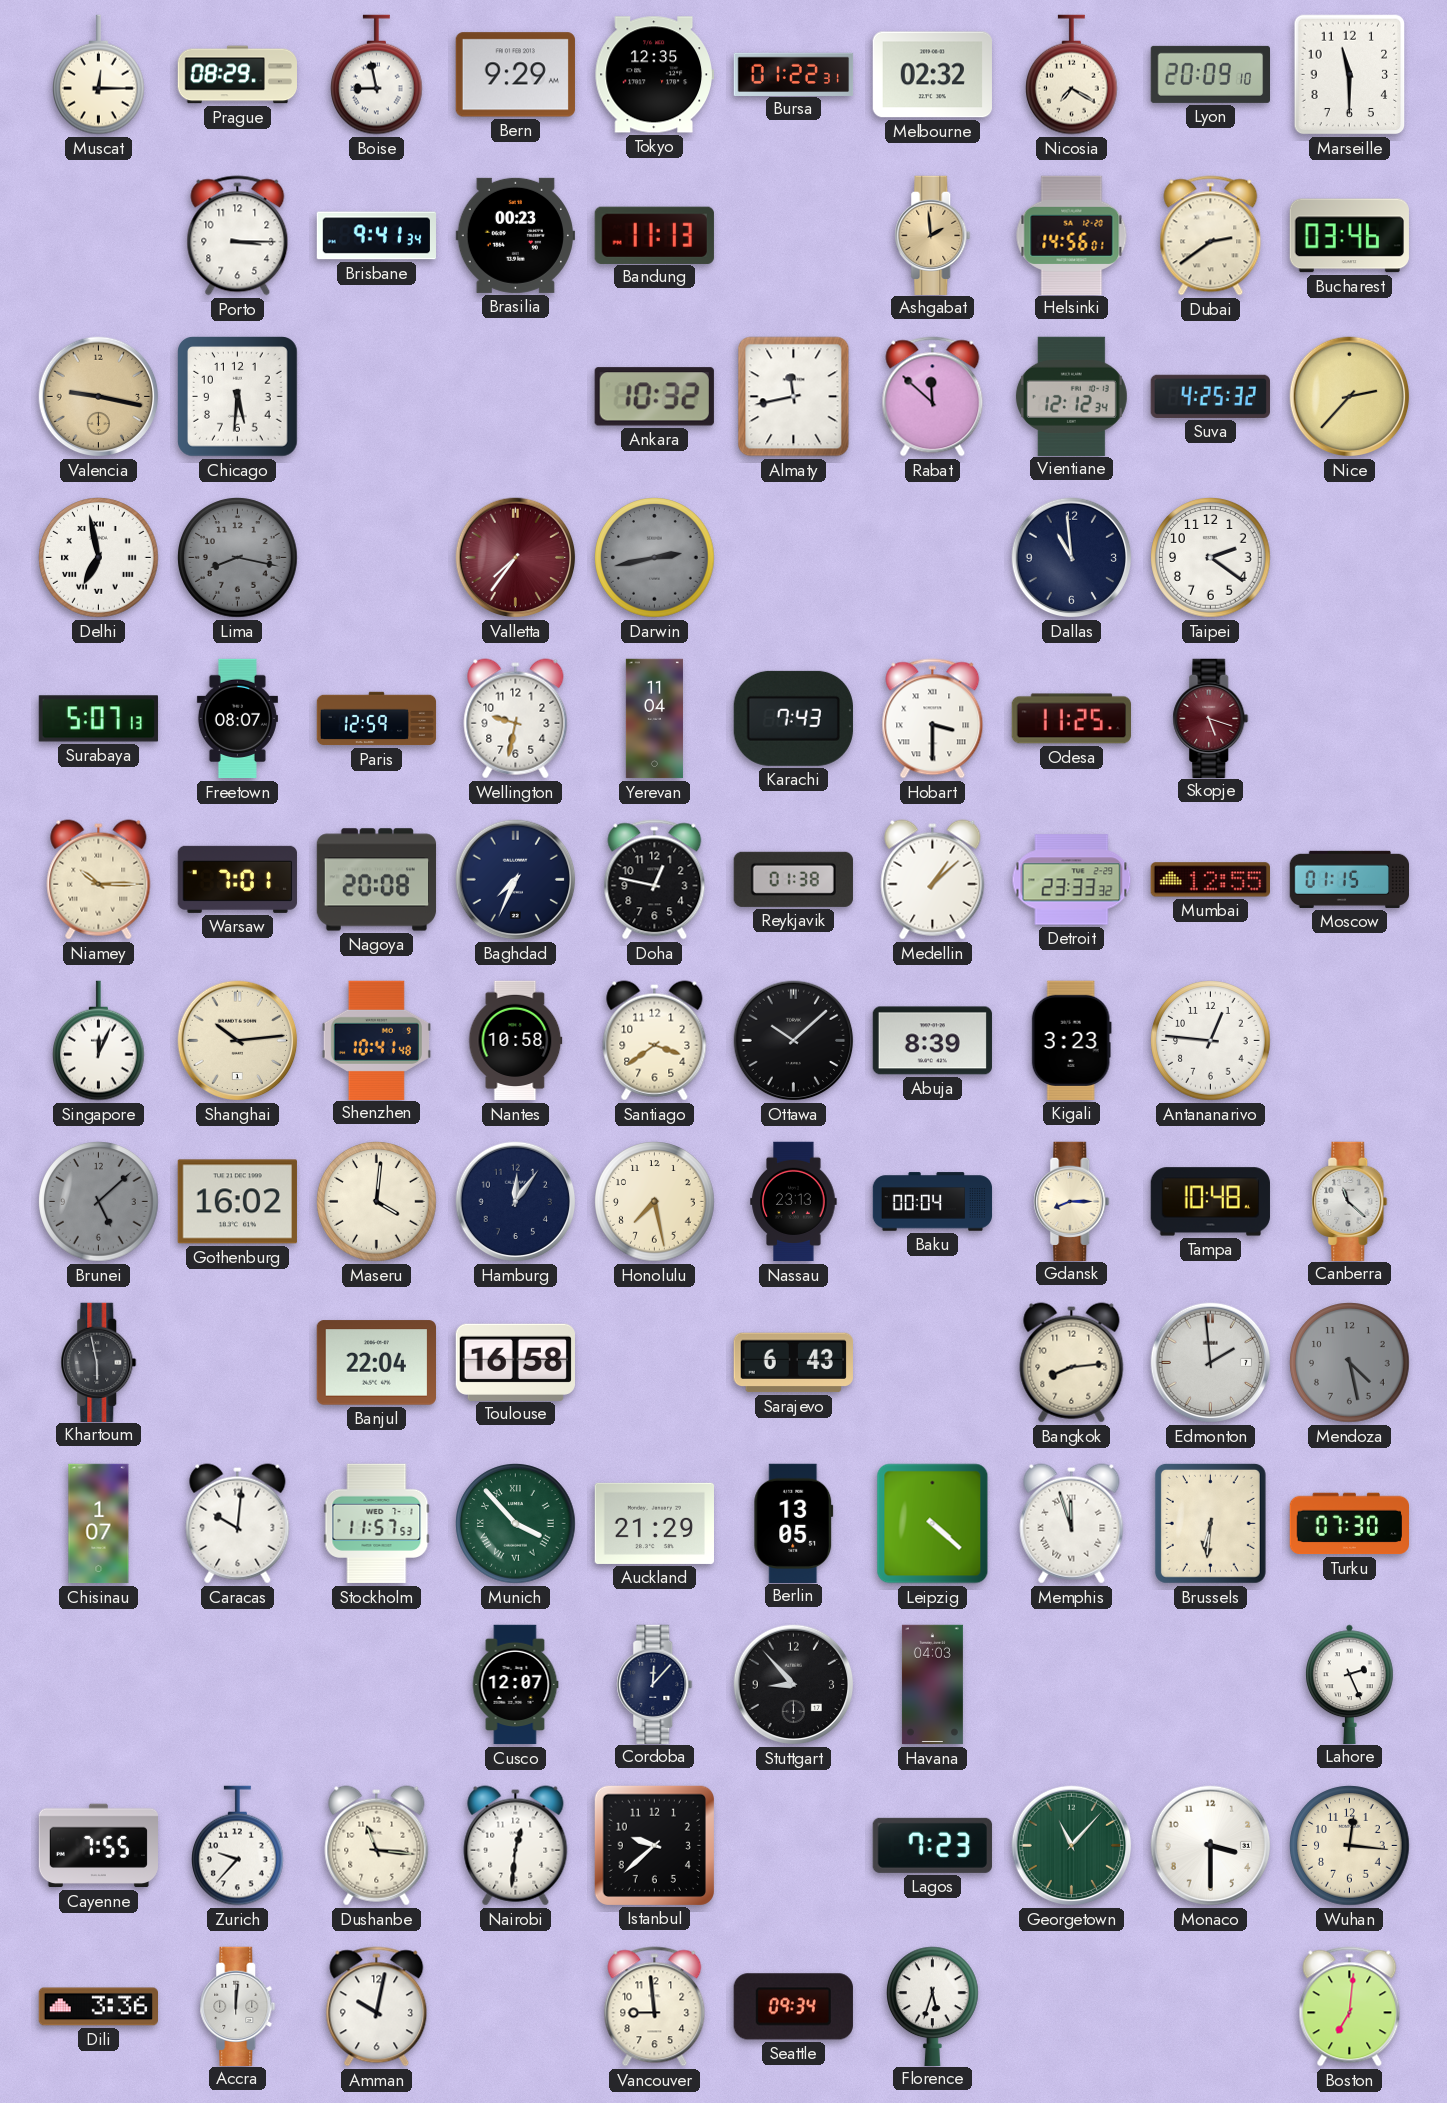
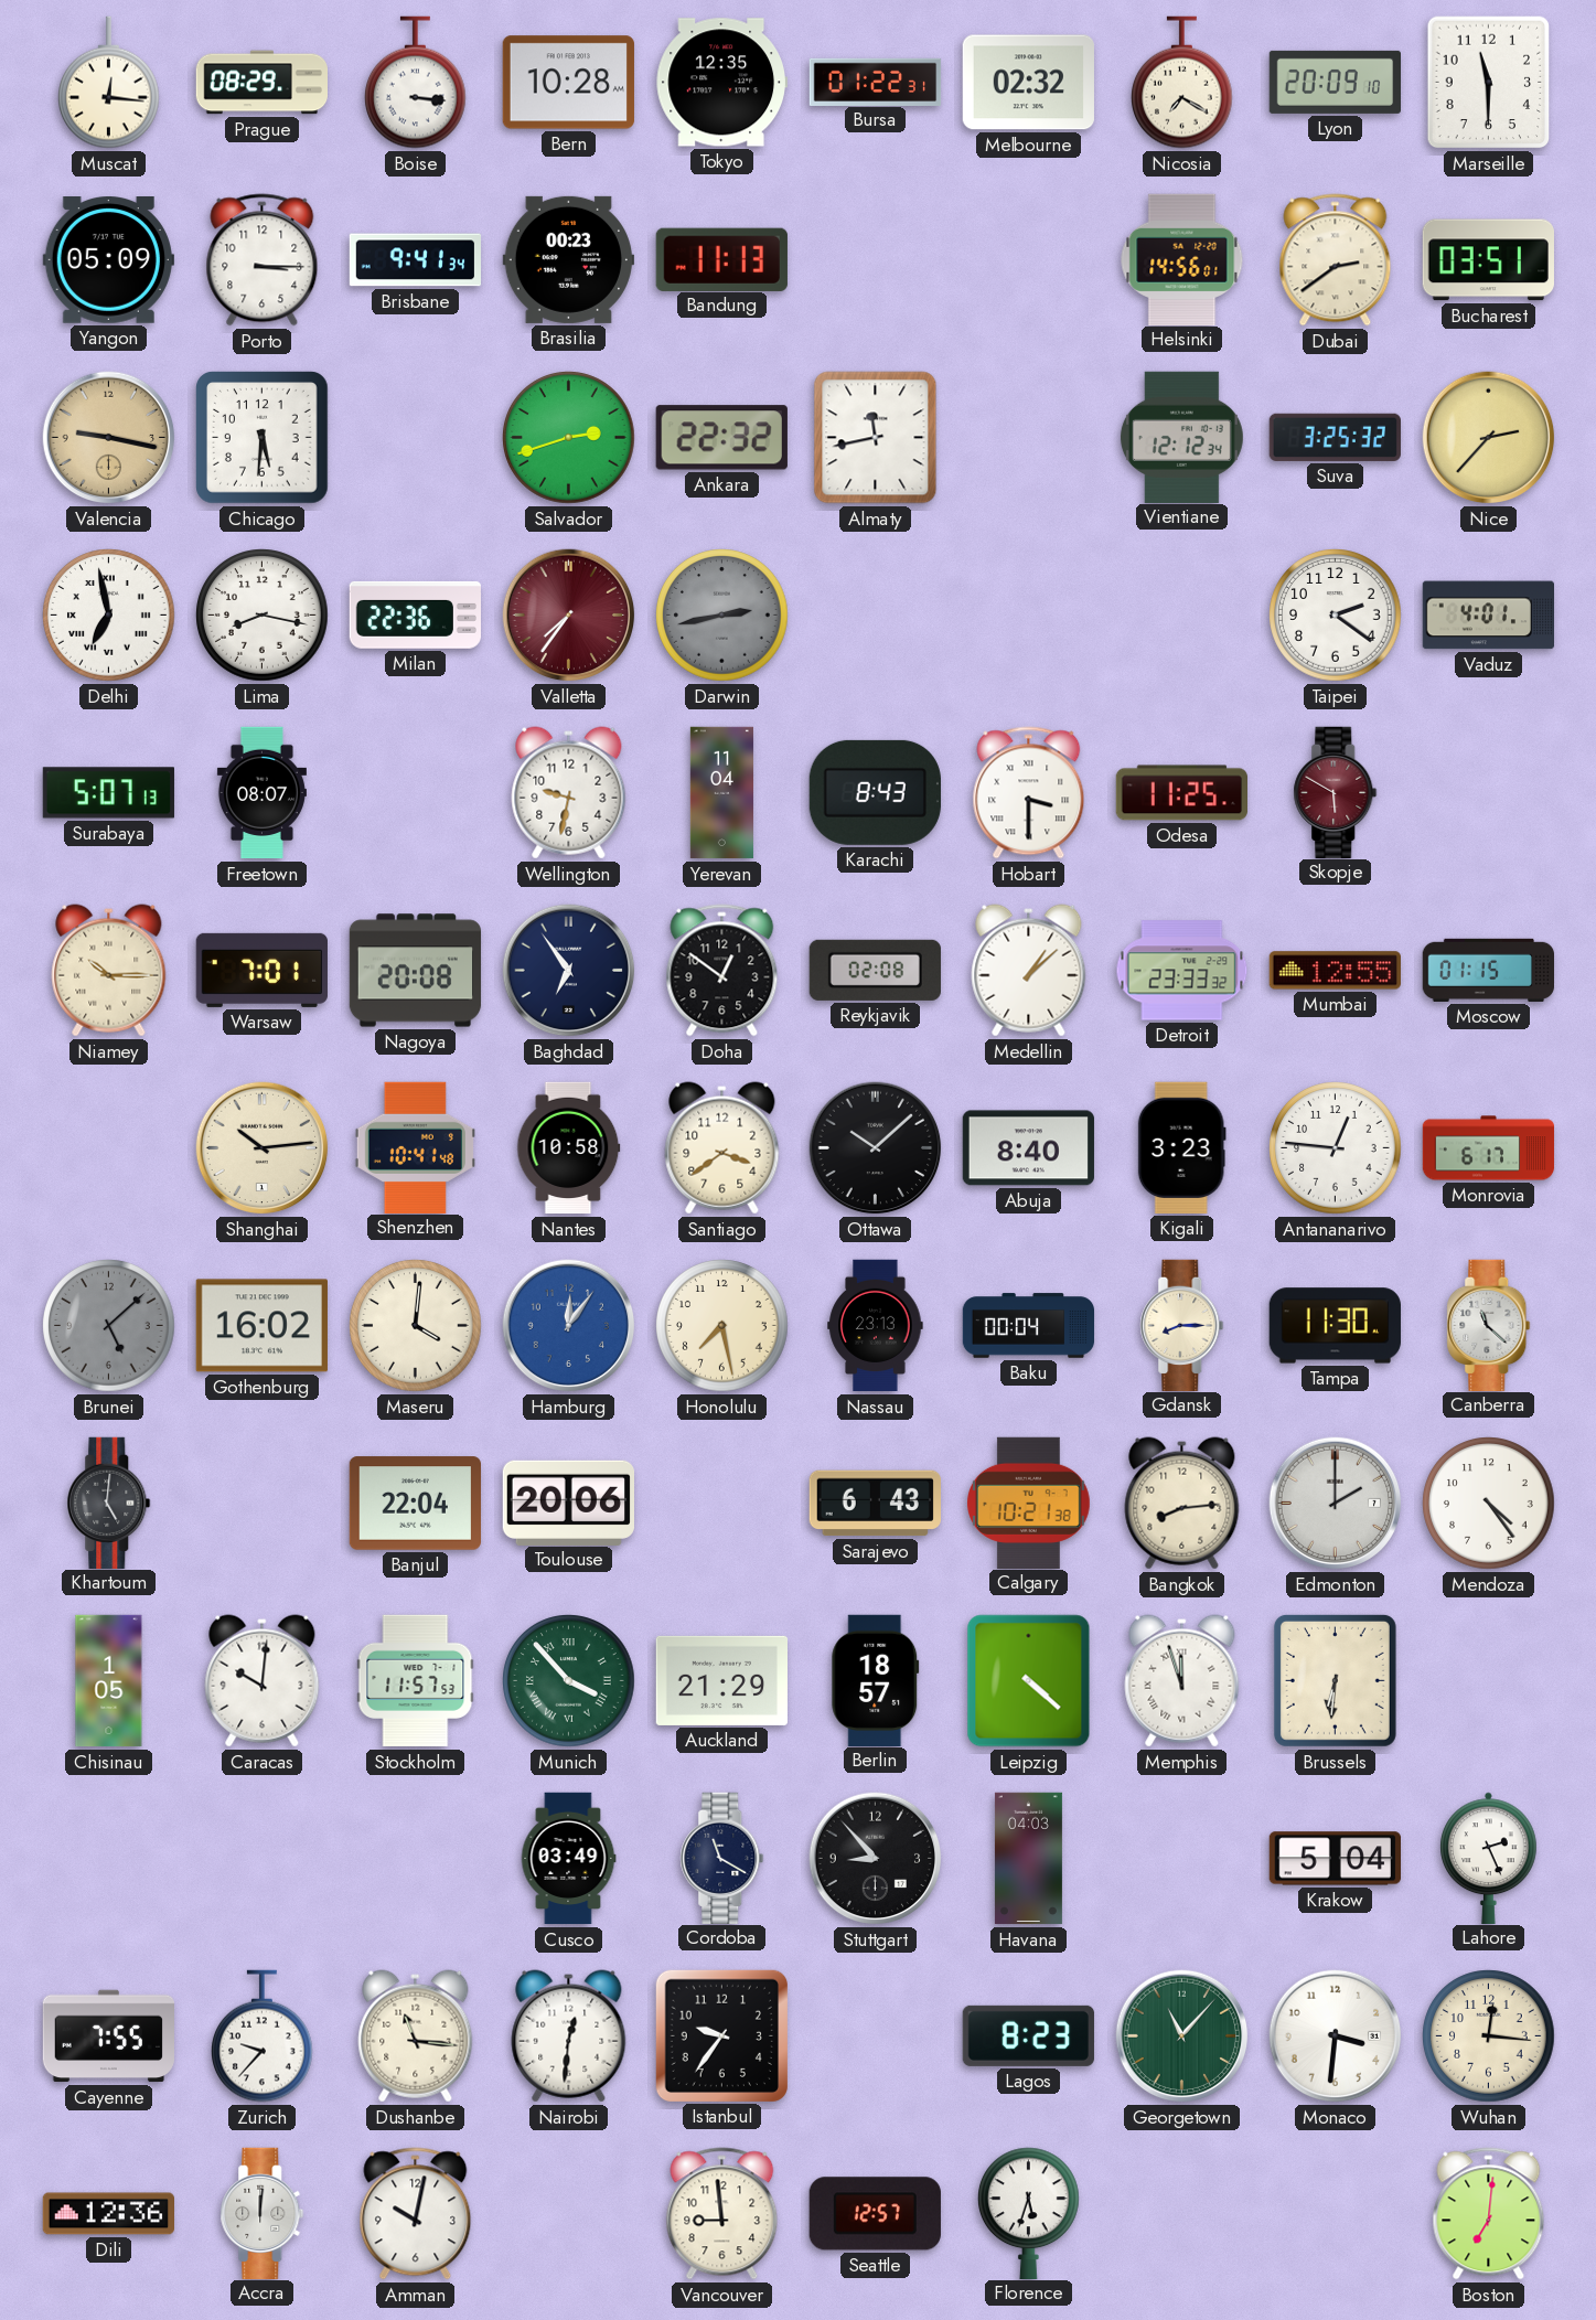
Muscat: 12:15 -> 12:16
Boise: 8:58 -> 3:16
Bern: 9:29 -> 10:28
Yangon: none -> 05:09
Ashgabat: 1:59 -> none
Bucharest: 03:46 -> 03:51
Salvador: none -> 2:42
Ankara: 10:32 -> 22:32
Rabat: 11:52 -> none
Suva: 4:25 -> 3:25
Lima dial: grey -> white
Milan: none -> 22:36
Dallas: 10:59 -> none
Vaduz: none -> 4:01
Paris: 12:59 -> none
Karachi: 7:43 -> 8:43
Skopje: 5:18 -> 5:50
Baghdad: 7:34 -> 6:54
Doha: 12:47 -> 12:51
Reykjavik: 01:38 -> 02:08
Singapore: 12:04 -> none
Abuja: 8:39 -> 8:40
Monrovia: none -> 6:17
Hamburg dial: navy -> blue
Tampa: 10:48 -> 11:30
Khartoum: 5:58 -> 5:01
Toulouse: 16:58 -> 20:06
Calgary: none -> 10:21
Edmonton: 1:59 -> 2:00
Mendoza: 4:28 -> 4:24
Mendoza dial: grey -> white
Chisinau: 1:07 -> 1:05
Berlin: 13:05 -> 18:57
Turku: 07:30 -> none
Cusco: 12:07 -> 03:49
Cordoba: 12:07 -> 11:20
Krakow: none -> 5:04
Istanbul: 9:38 -> 9:36
Lagos: 7:23 -> 8:23
Monaco: 3:30 -> 3:31
Dili: 3:36 -> 12:36
Seattle: 09:34 -> 12:57
